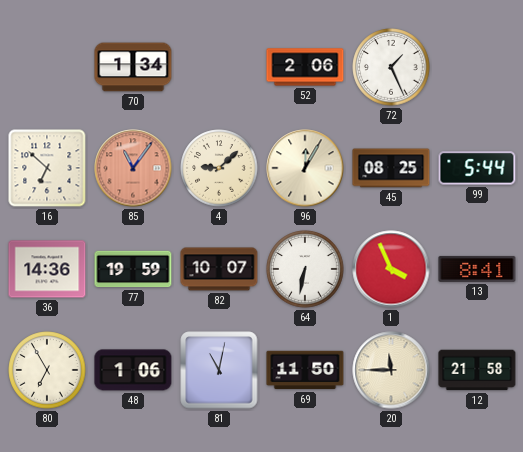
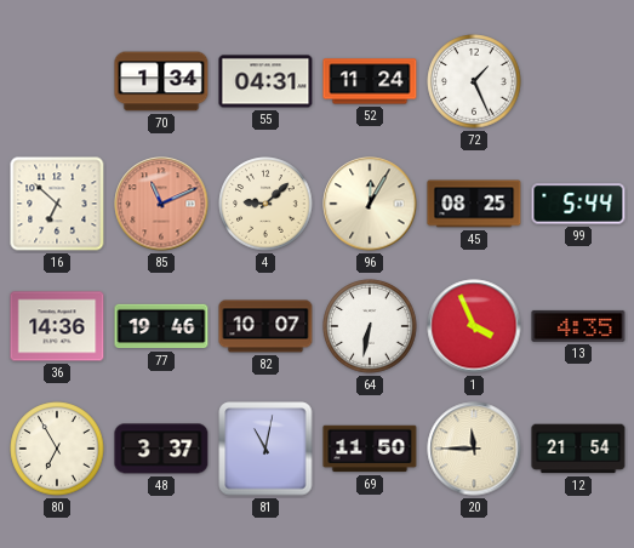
55: none -> 04:31
52: 2:06 -> 11:24
85: 11:06 -> 11:11
77: 19:59 -> 19:46
13: 8:41 -> 4:35
48: 1:06 -> 3:37
12: 21:58 -> 21:54
